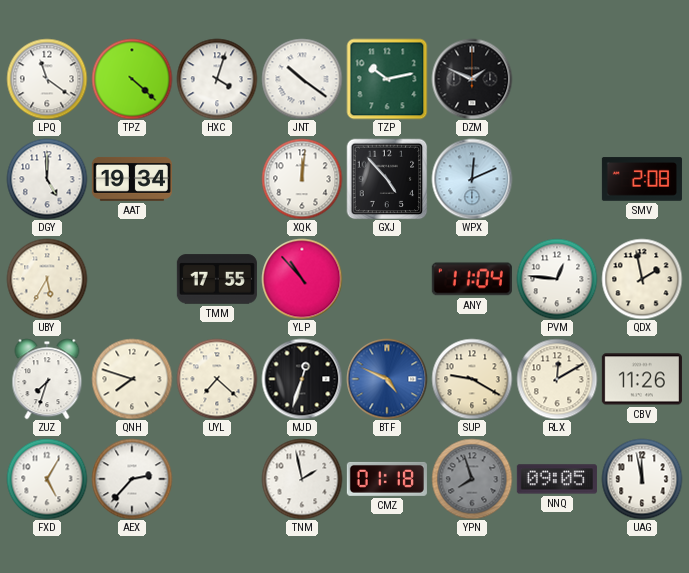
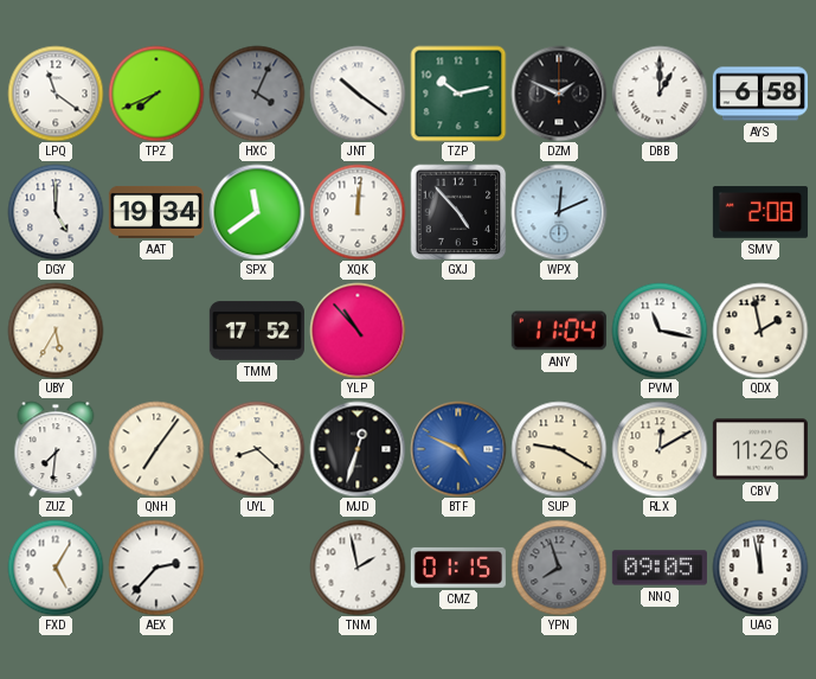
TPZ: 4:22 -> 7:41
HXC: 4:03 -> 4:04
HXC dial: white -> grey
DBB: none -> 1:00
AYS: none -> 6:58
SPX: none -> 11:39
TMM: 17:55 -> 17:52
PVM: 12:46 -> 11:17
ZUZ: 7:33 -> 7:31
QNH: 7:48 -> 7:06
UYL: 7:22 -> 8:22
CMZ: 01:18 -> 01:15
